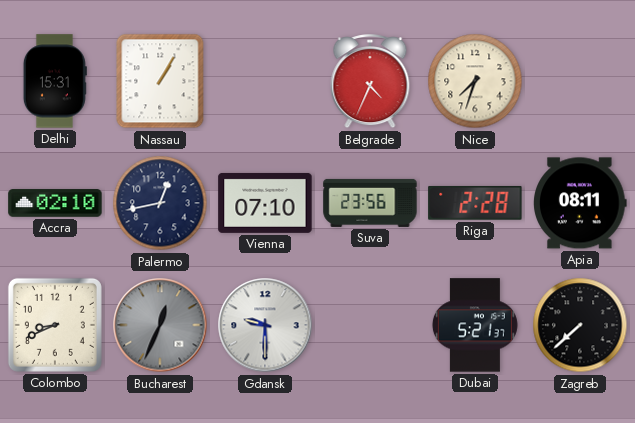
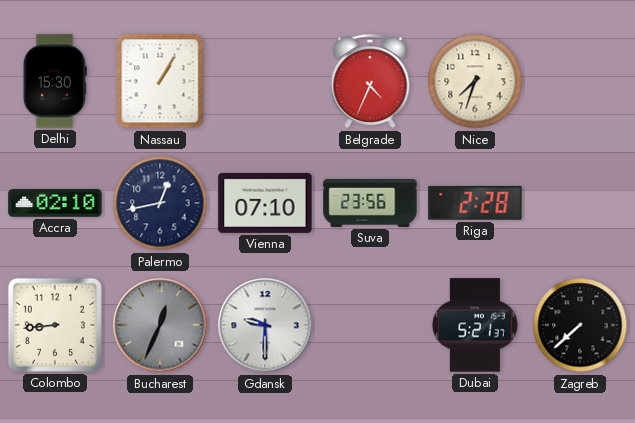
Delhi: 15:31 -> 15:30
Apia: 08:11 -> none
Colombo: 8:41 -> 8:44
